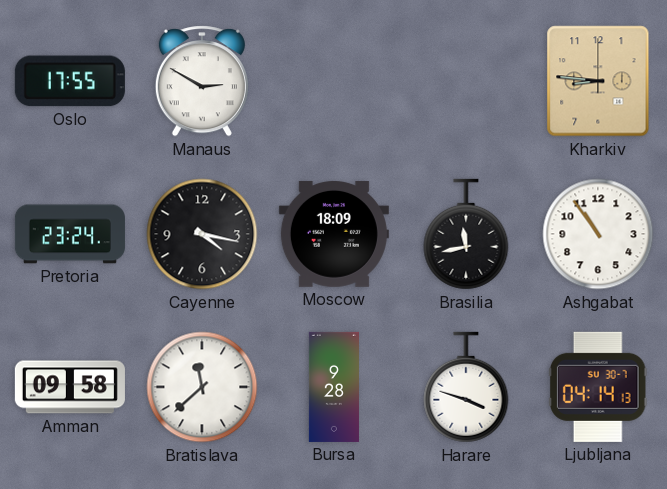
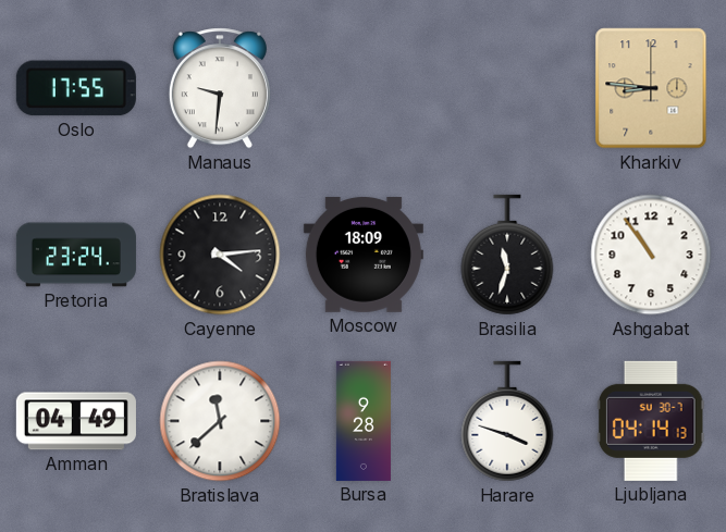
Manaus: 2:50 -> 9:31
Cayenne: 4:17 -> 4:14
Brasilia: 11:43 -> 11:33
Amman: 09:58 -> 04:49
